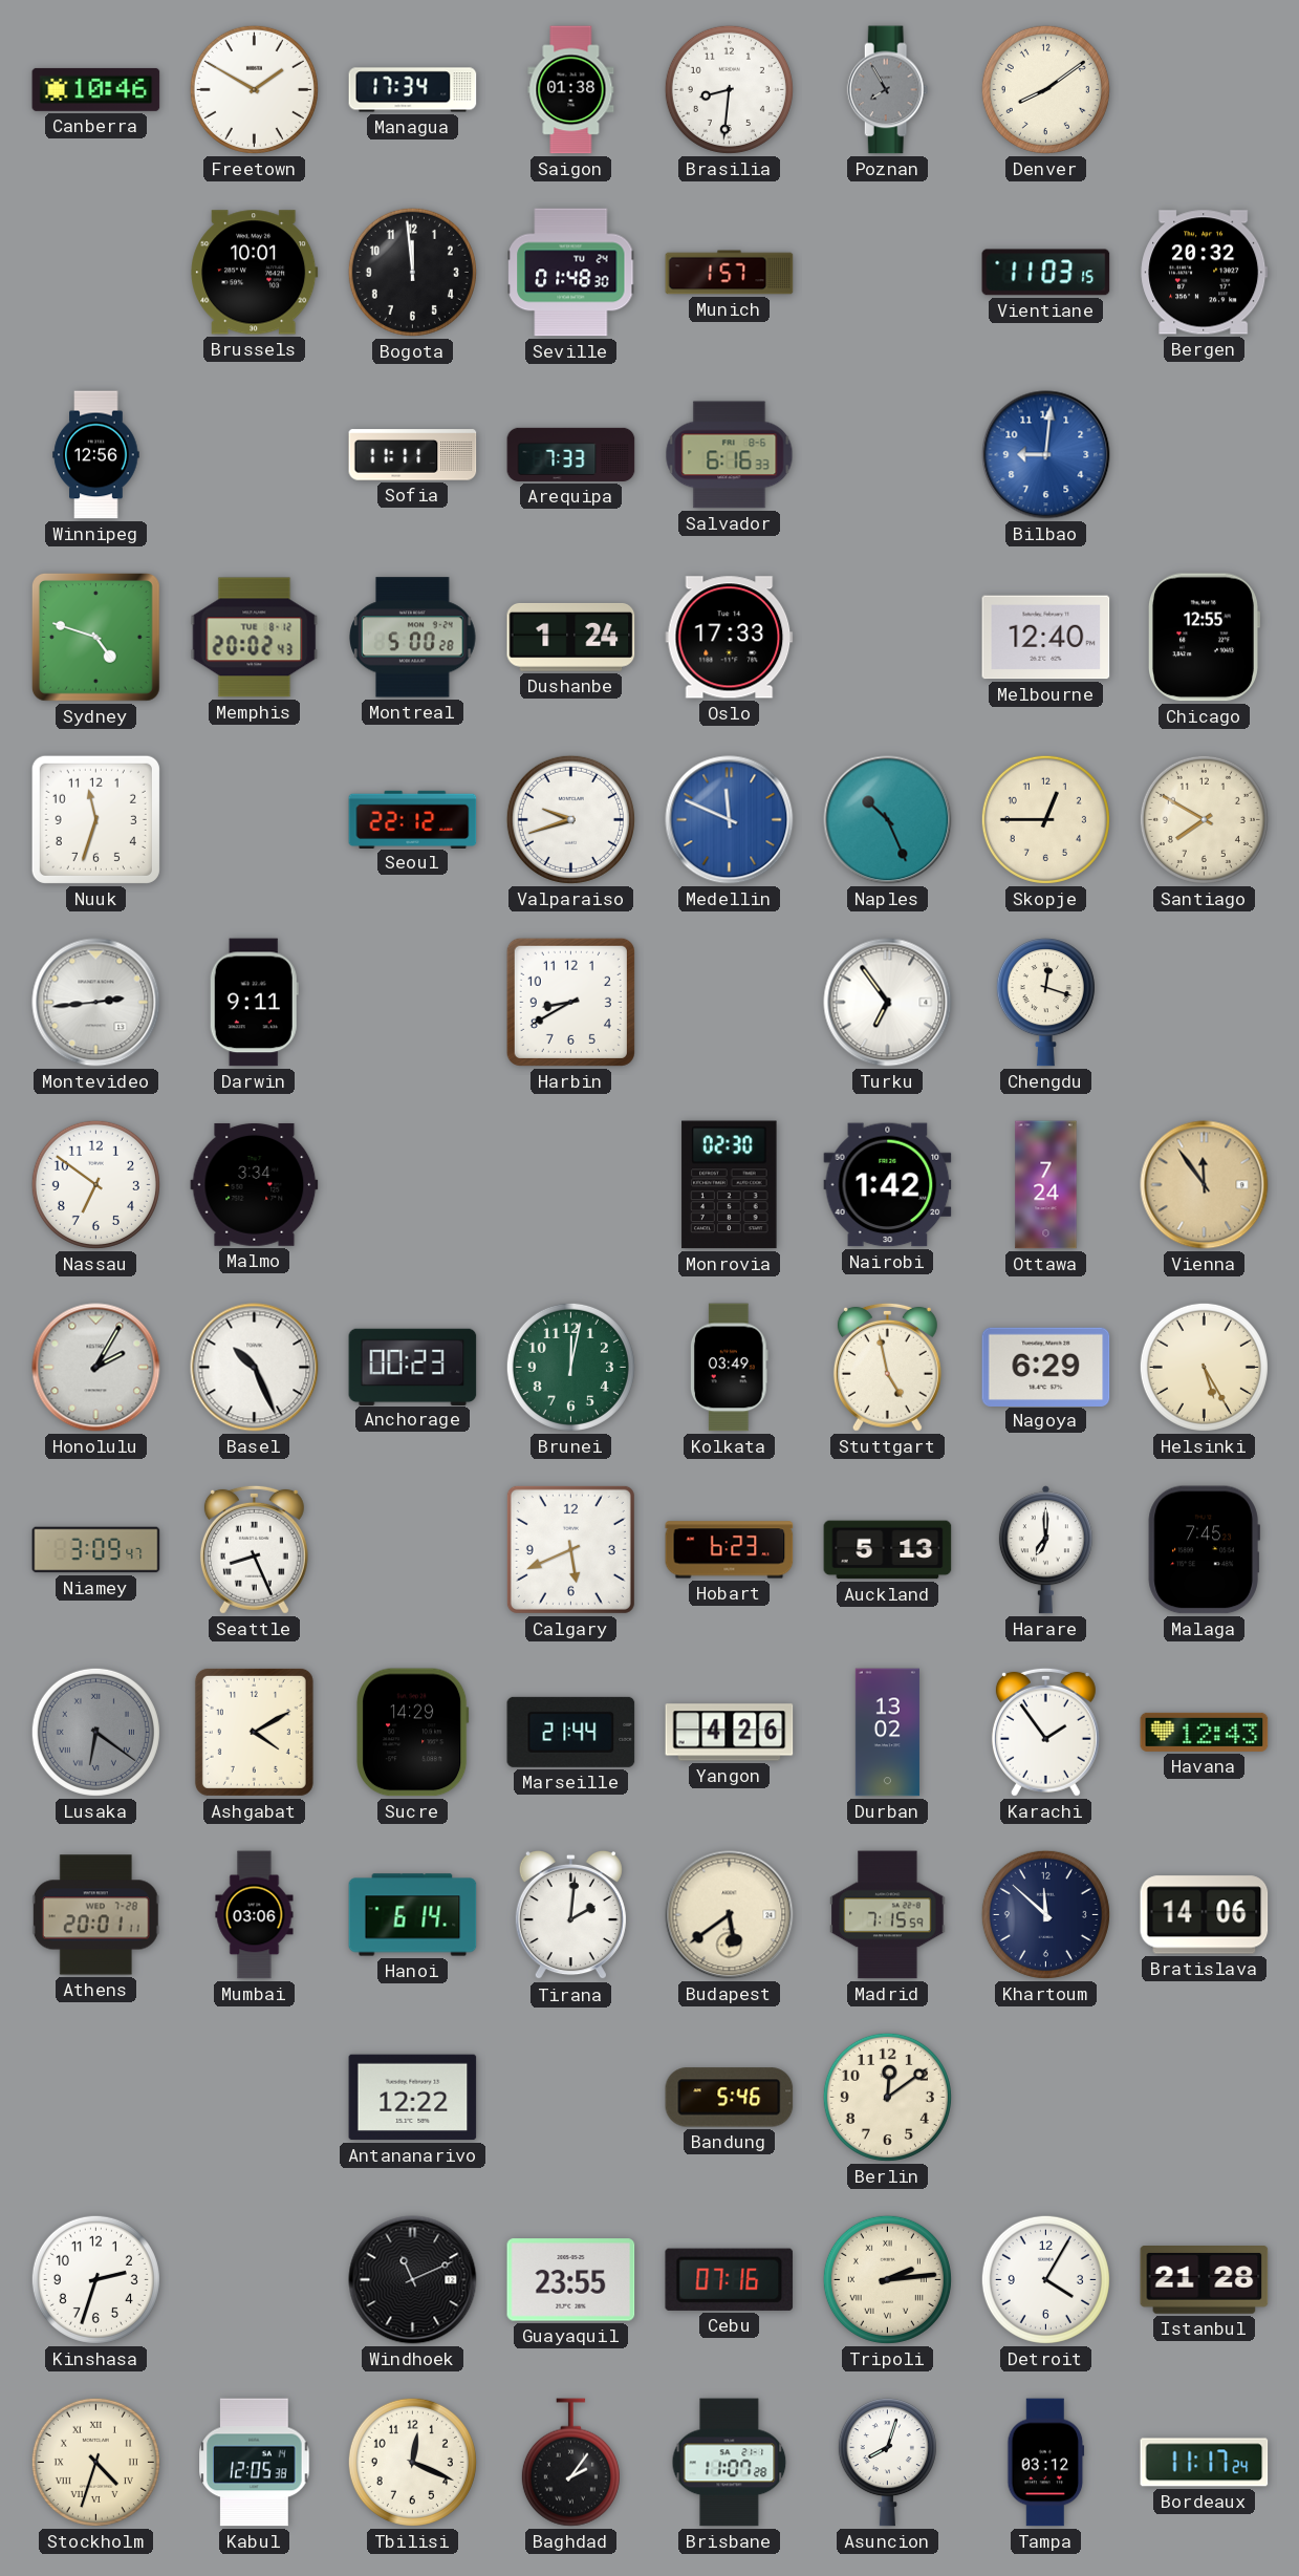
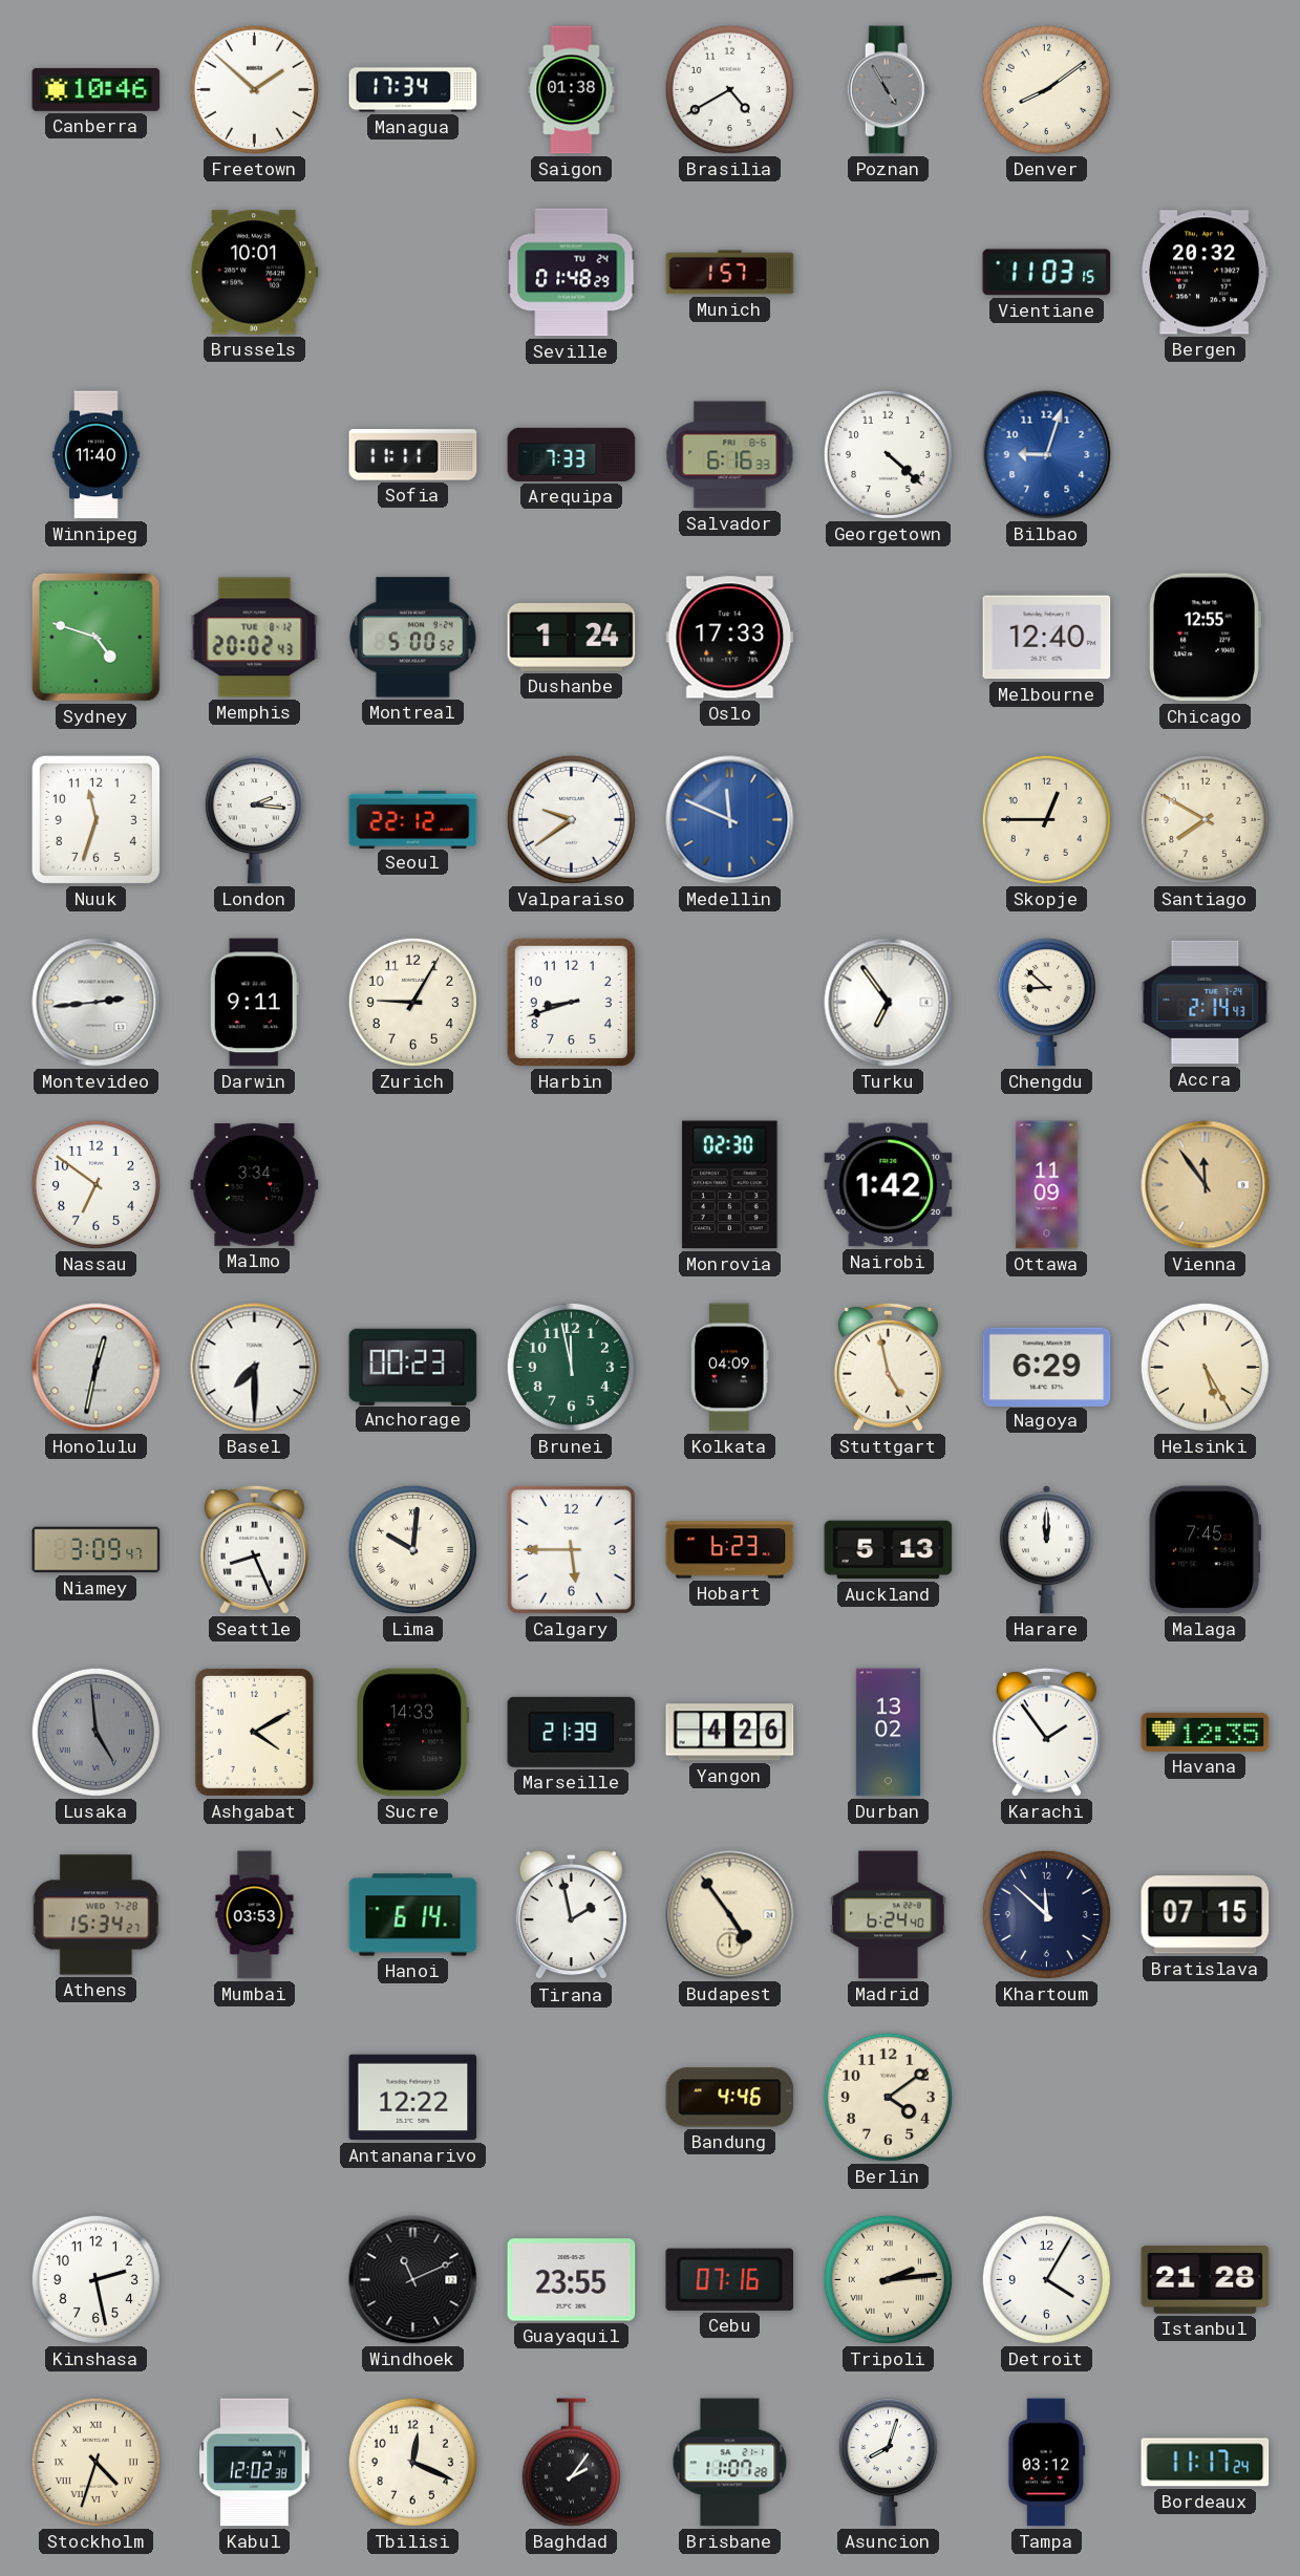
Freetown: 1:50 -> 1:52
Brasilia: 8:31 -> 4:40
Poznan: 7:55 -> 4:55
Bogota: 11:59 -> none
Seville: 01:48:30 -> 01:48:29
Winnipeg: 12:56 -> 11:40
Georgetown: none -> 4:22
Bilbao: 9:01 -> 9:03
Montreal: 5:00:28 -> 5:00:52
London: none -> 2:16
Valparaiso: 9:42 -> 9:39
Naples: 10:26 -> none
Zurich: none -> 9:05
Harbin: 8:40 -> 8:42
Chengdu: 12:18 -> 8:52
Accra: none -> 2:14
Ottawa: 7:24 -> 11:09
Honolulu: 2:05 -> 12:32
Basel: 10:26 -> 7:30
Brunei: 12:02 -> 11:58
Kolkata: 03:49 -> 04:09
Lima: none -> 10:01
Calgary: 5:41 -> 5:45
Harare: 7:00 -> 12:00
Lusaka: 6:21 -> 4:59
Sucre: 14:29 -> 14:33
Marseille: 21:44 -> 21:39
Havana: 12:43 -> 12:35
Athens: 20:01 -> 15:34
Mumbai: 03:06 -> 03:53
Tirana: 2:01 -> 1:58
Budapest: 5:39 -> 4:54
Madrid: 7:15 -> 6:24
Bratislava: 14:06 -> 07:15
Bandung: 5:46 -> 4:46
Berlin: 12:09 -> 4:09
Kinshasa: 2:33 -> 2:28
Kabul: 12:05 -> 12:02
